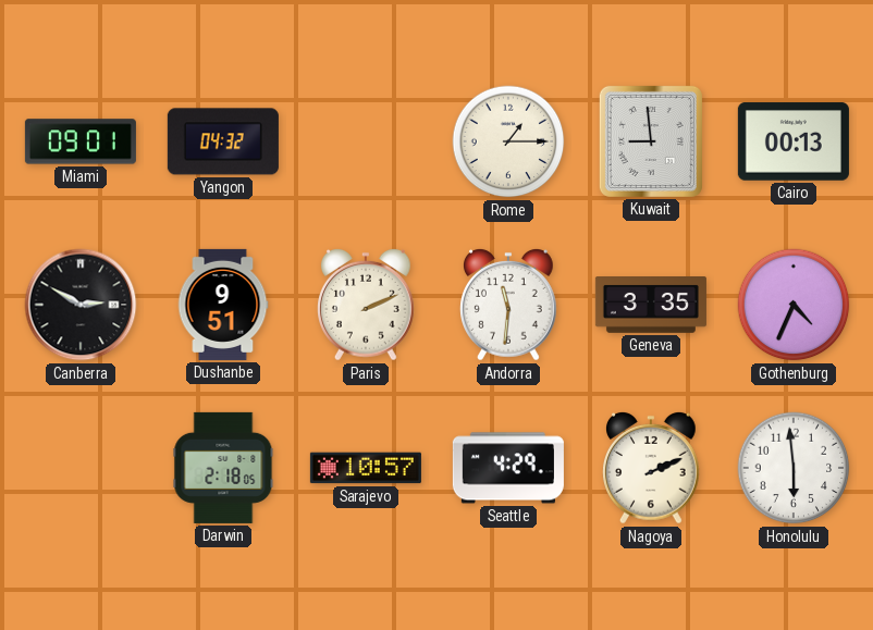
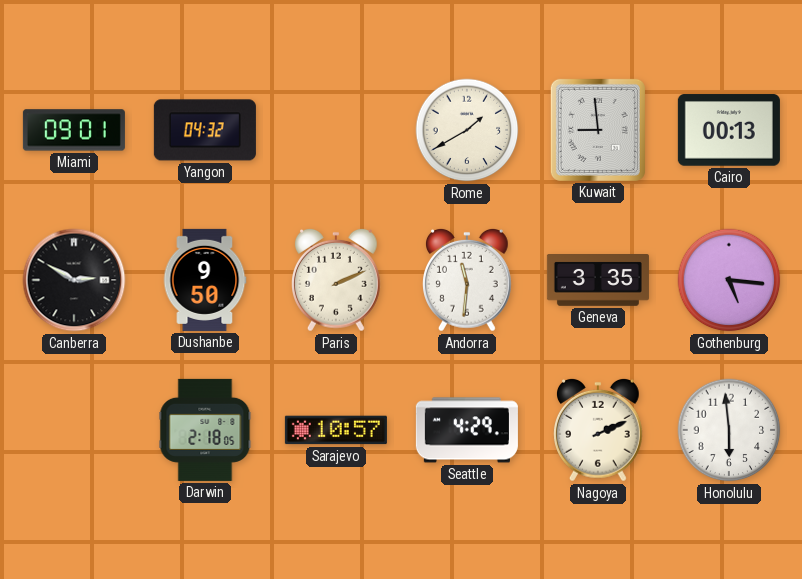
Rome: 1:15 -> 1:40
Dushanbe: 9:51 -> 9:50
Gothenburg: 4:34 -> 5:16
